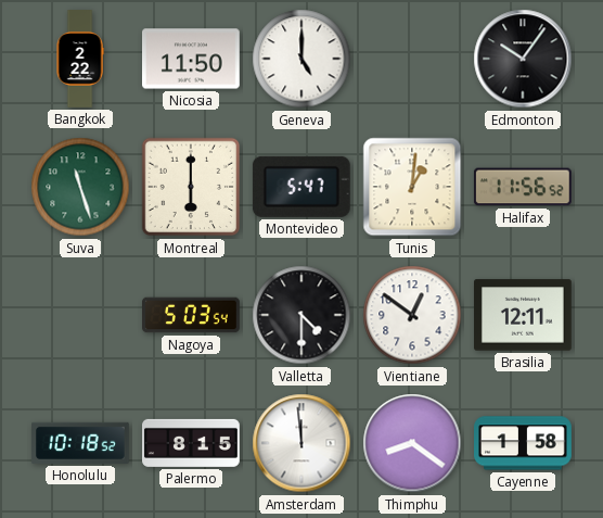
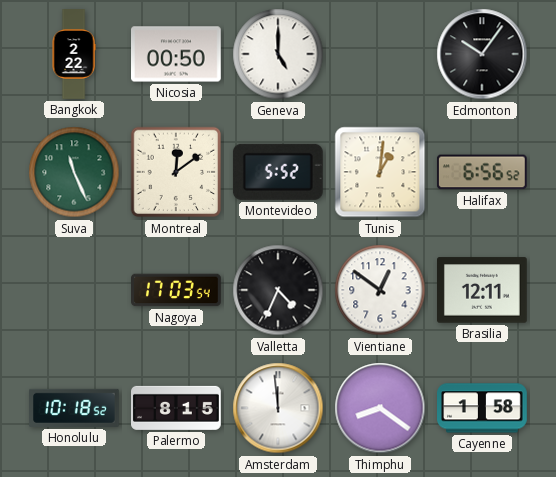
Nicosia: 11:50 -> 00:50
Suva: 11:27 -> 11:26
Montreal: 6:00 -> 12:09
Montevideo: 5:47 -> 5:52
Halifax: 11:56 -> 6:56
Nagoya: 5:03 -> 17:03
Valletta: 4:30 -> 4:34
